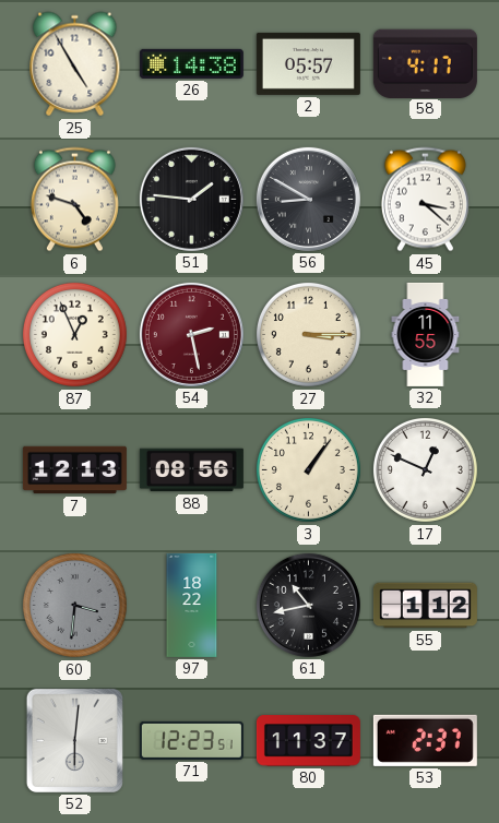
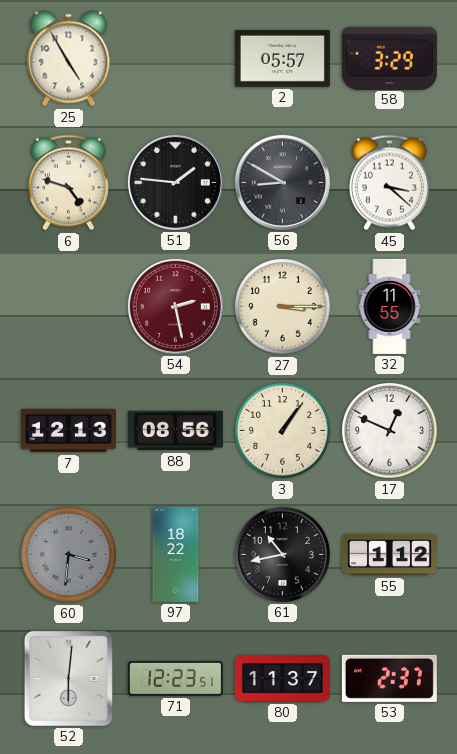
26: 14:38 -> none
58: 4:17 -> 3:29
87: 12:56 -> none
